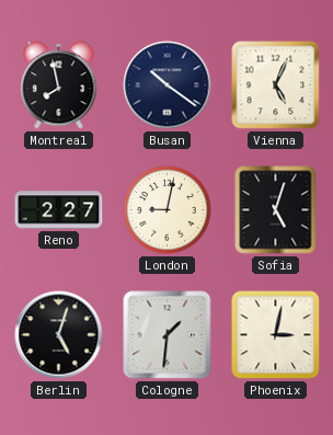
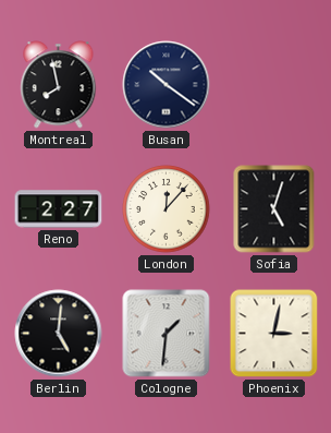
Vienna: 5:04 -> none
London: 9:02 -> 12:07
Berlin: 5:03 -> 5:01
